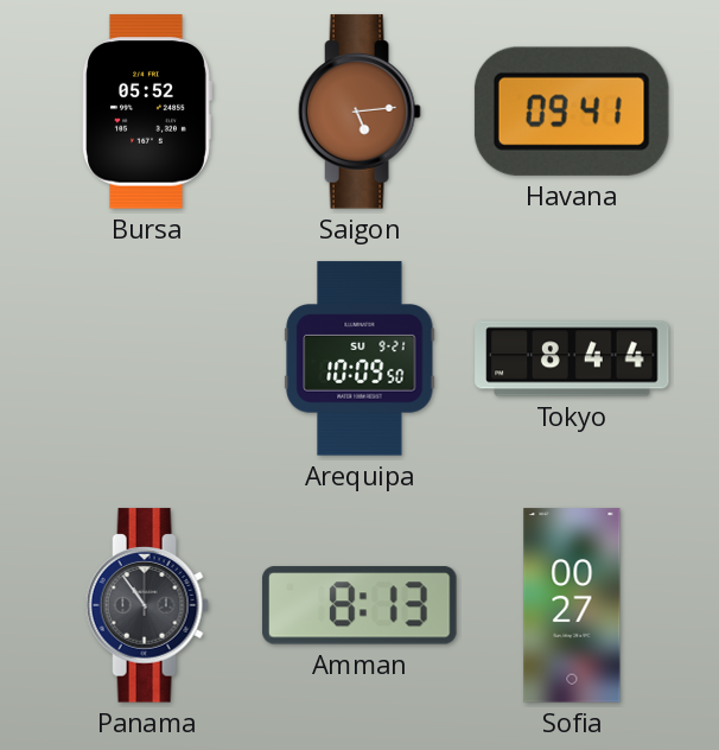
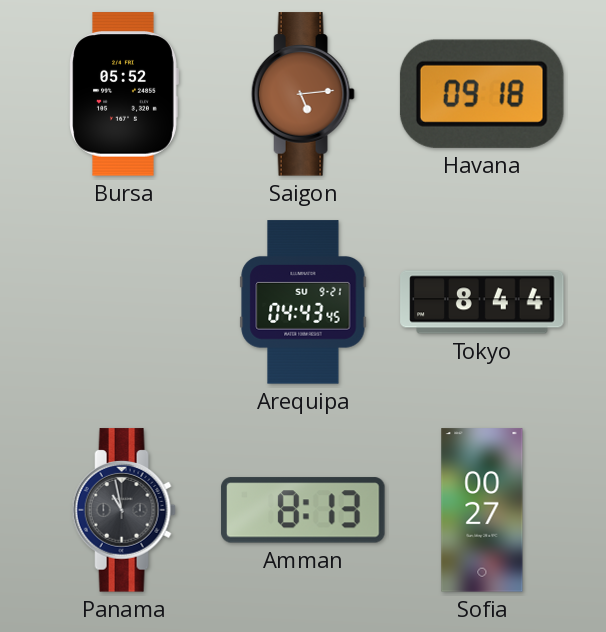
Havana: 09:41 -> 09:18
Arequipa: 10:09 -> 04:43
Panama: 10:54 -> 10:58
